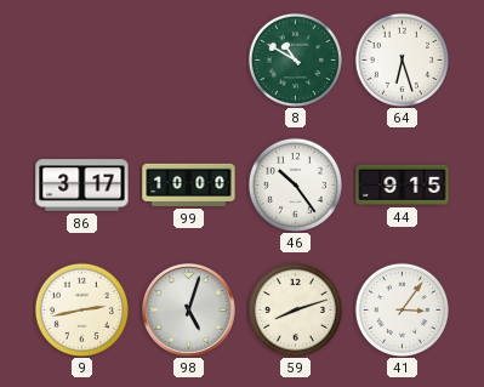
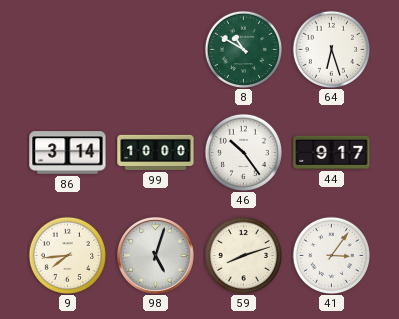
86: 3:17 -> 3:14
44: 9:15 -> 9:17
9: 2:43 -> 7:44
